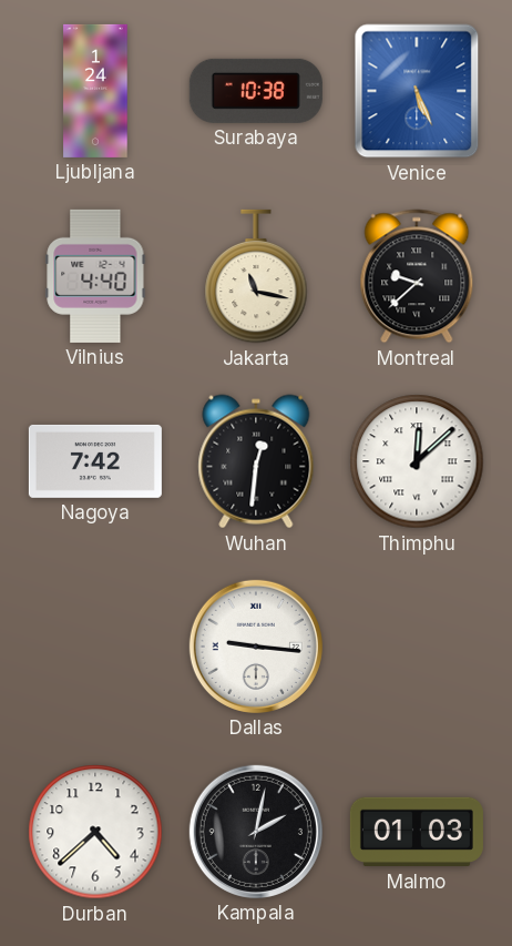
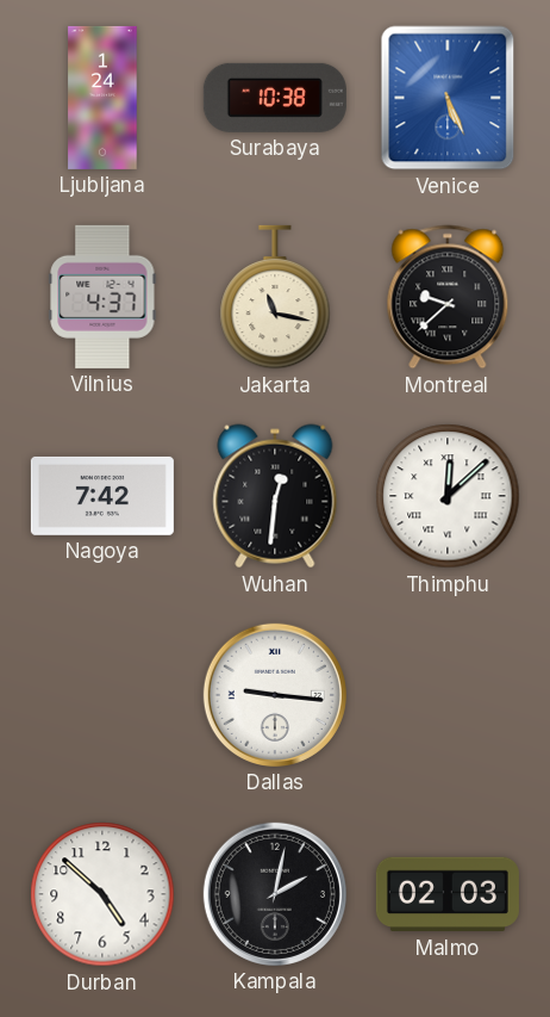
Vilnius: 4:40 -> 4:37
Durban: 4:38 -> 4:52
Malmo: 01:03 -> 02:03
